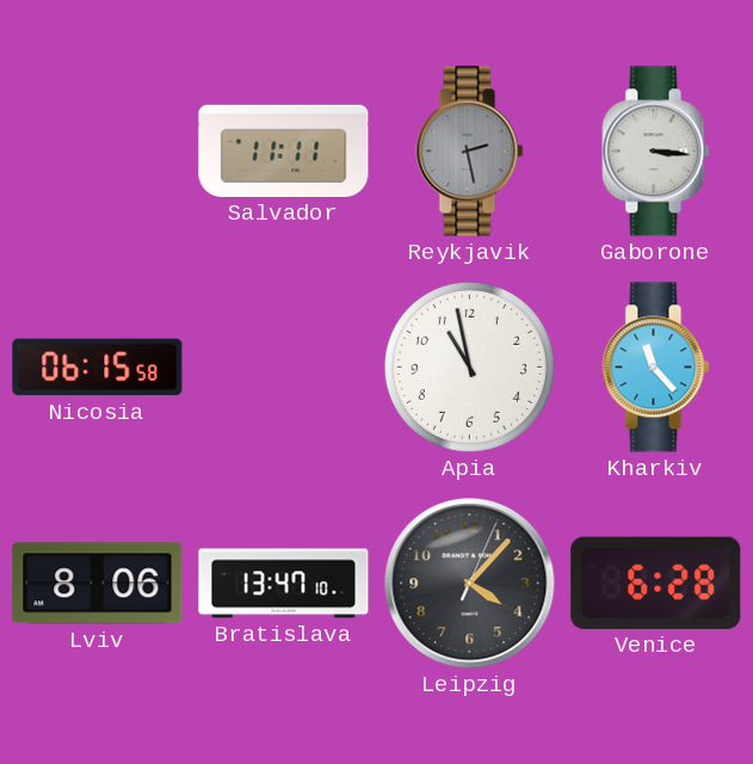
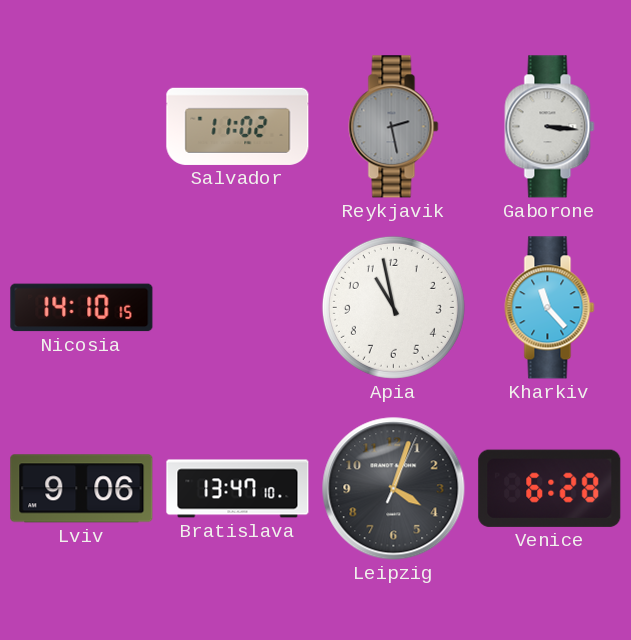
Salvador: 11:11 -> 11:02
Nicosia: 06:15 -> 14:10
Lviv: 8:06 -> 9:06
Leipzig: 4:07 -> 4:03
